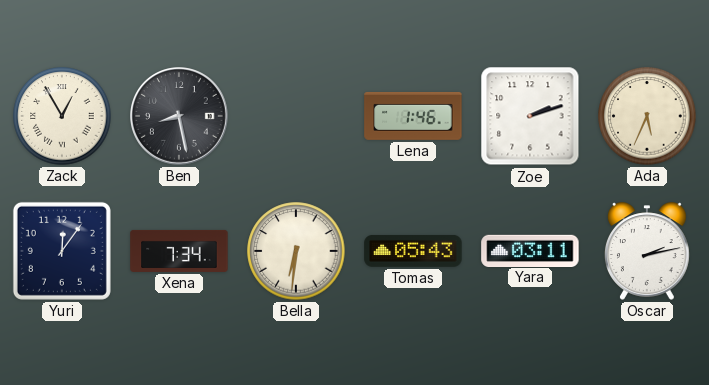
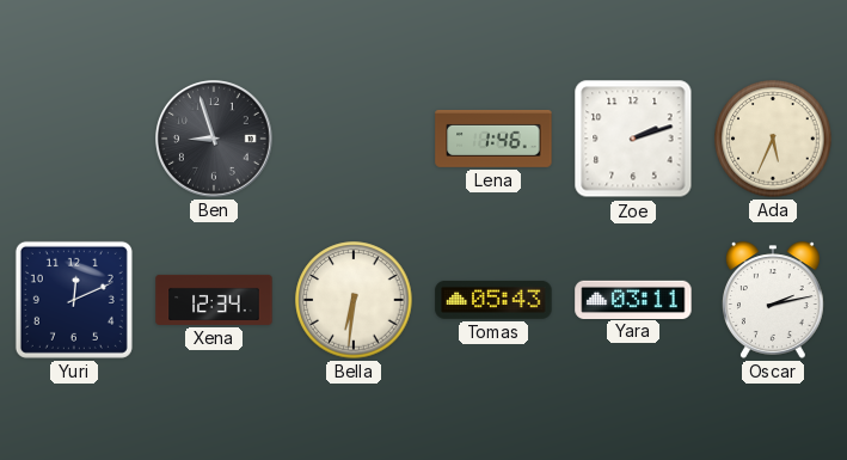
Zack: 12:55 -> none
Ben: 8:28 -> 8:57
Yuri: 12:06 -> 12:11
Xena: 7:34 -> 12:34
